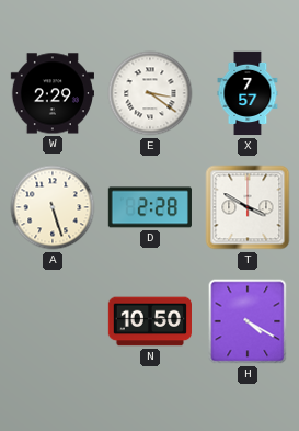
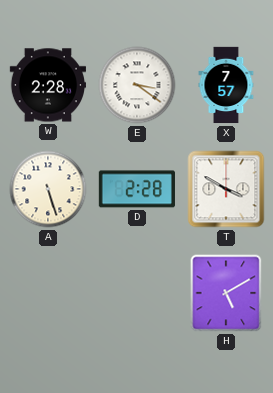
W: 2:29 -> 2:28
N: 10:50 -> none
H: 4:20 -> 5:10
